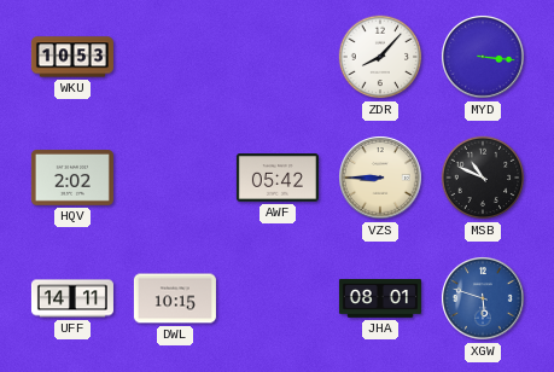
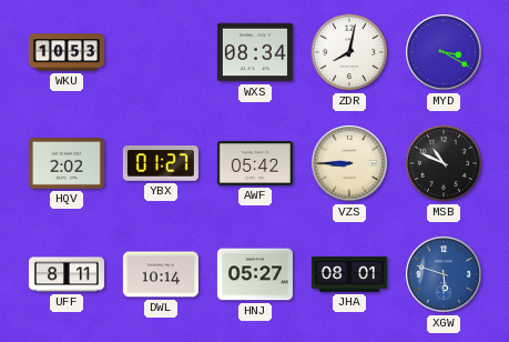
WXS: none -> 08:34
ZDR: 8:07 -> 8:02
MYD: 3:16 -> 3:20
YBX: none -> 01:27
UFF: 14:11 -> 8:11
DWL: 10:15 -> 10:14
HNJ: none -> 05:27
